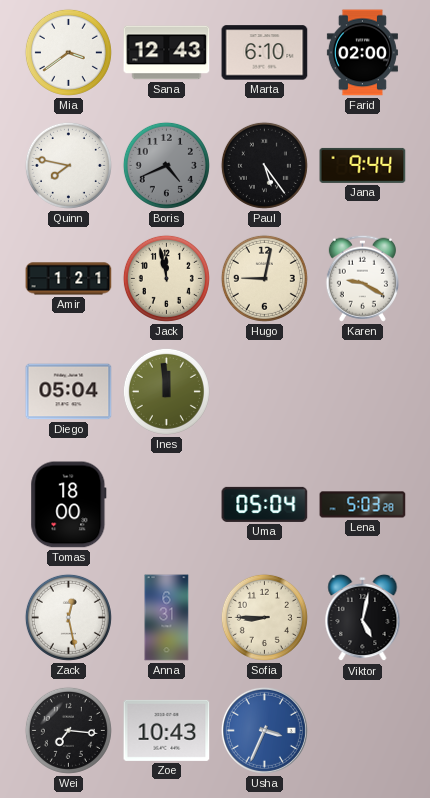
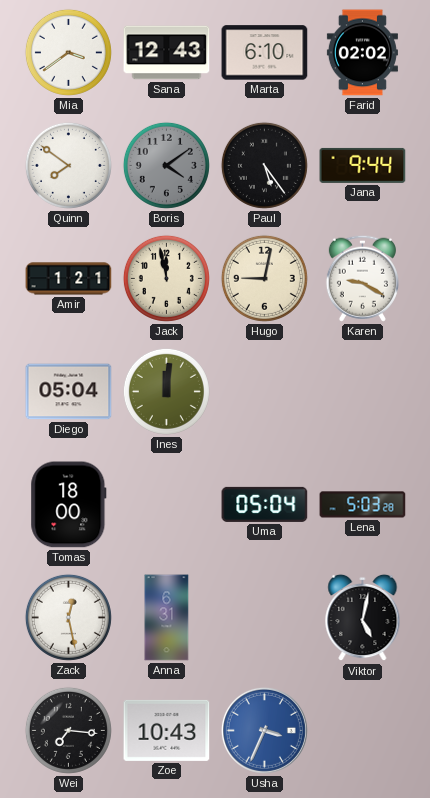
Farid: 02:00 -> 02:02
Quinn: 7:47 -> 7:51
Boris: 4:41 -> 4:09
Ines: 11:59 -> 12:01
Sofia: 8:45 -> none
